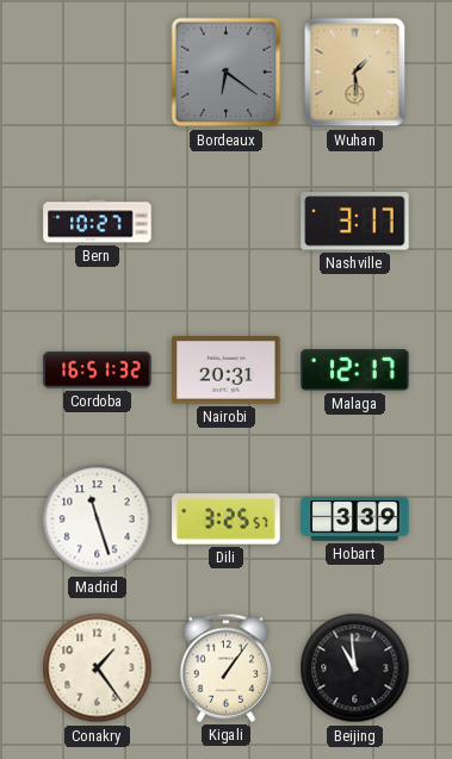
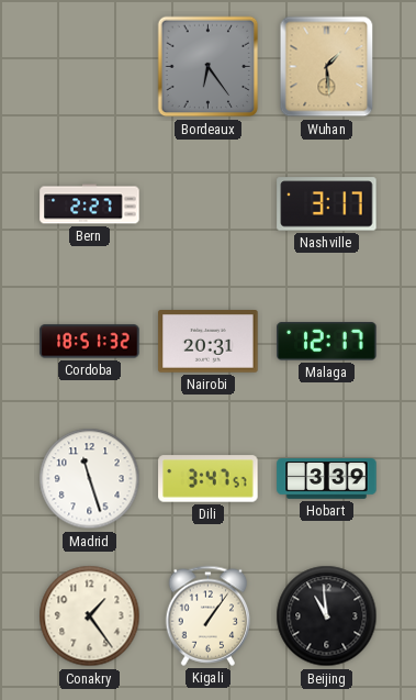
Bordeaux: 6:21 -> 6:24
Bern: 10:27 -> 2:27
Cordoba: 16:51 -> 18:51
Dili: 3:25 -> 3:47
